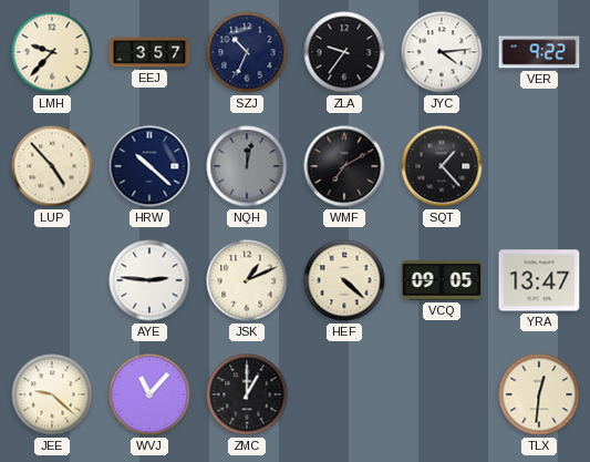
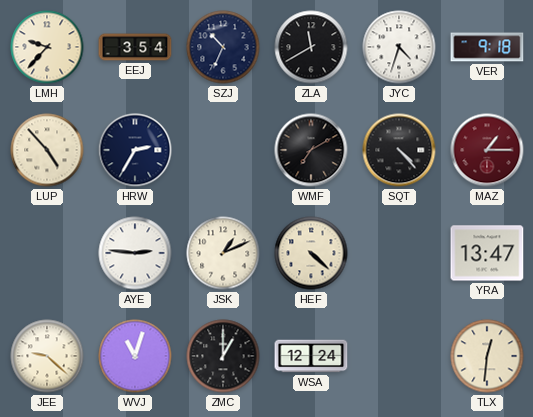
EEJ: 3:57 -> 3:54
ZLA: 9:36 -> 11:40
JYC: 4:14 -> 4:33
VER: 9:22 -> 9:18
HRW: 10:22 -> 2:35
NQH: 12:02 -> none
SQT: 1:23 -> 4:23
MAZ: none -> 1:15
VCQ: 09:05 -> none
WVJ: 11:07 -> 11:03
WSA: none -> 12:24
